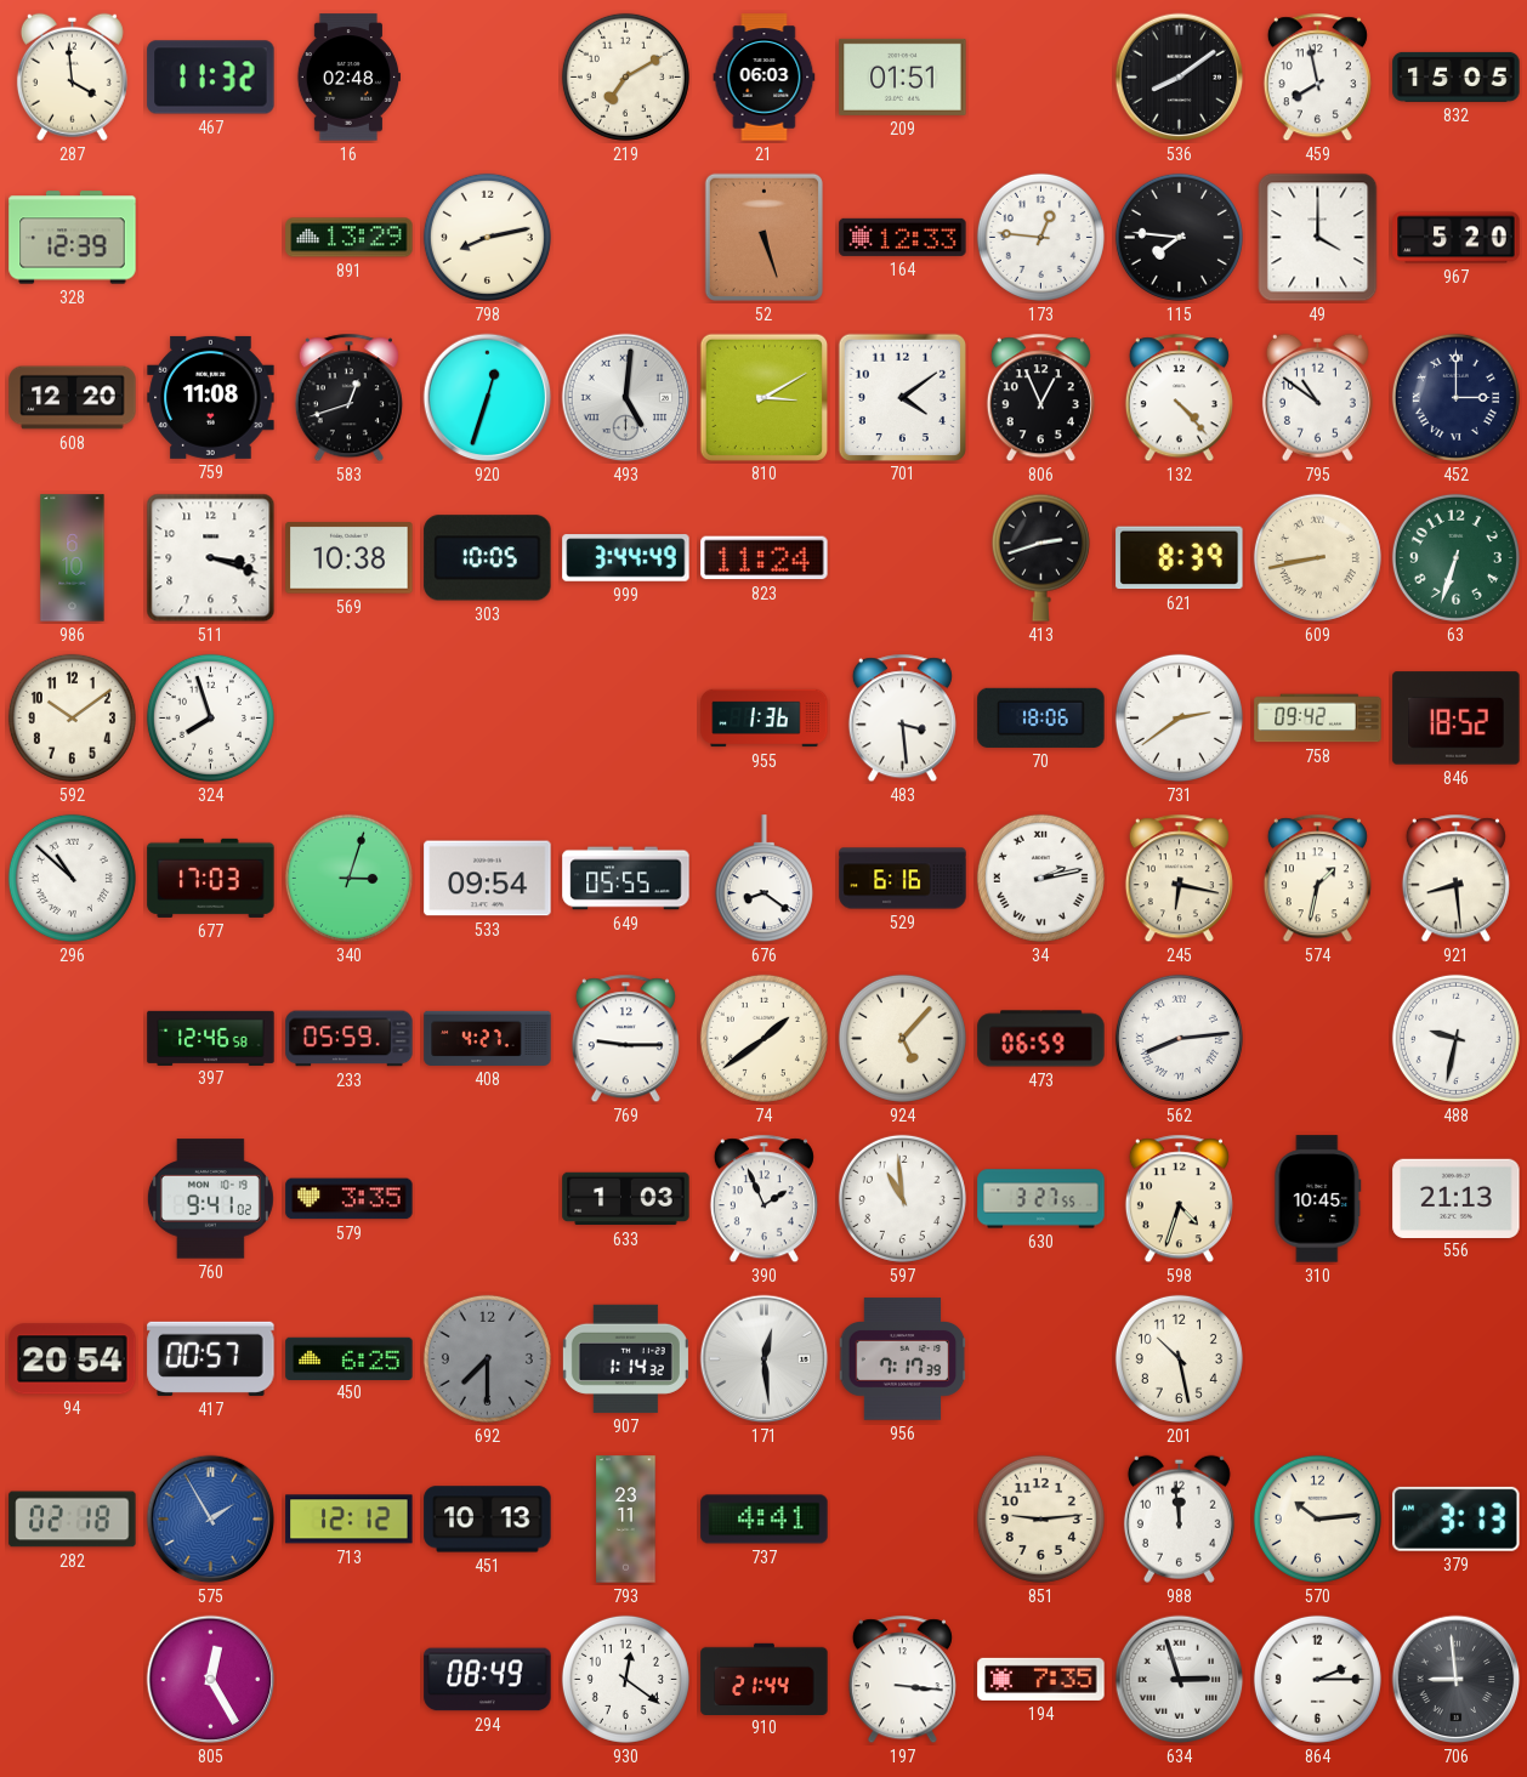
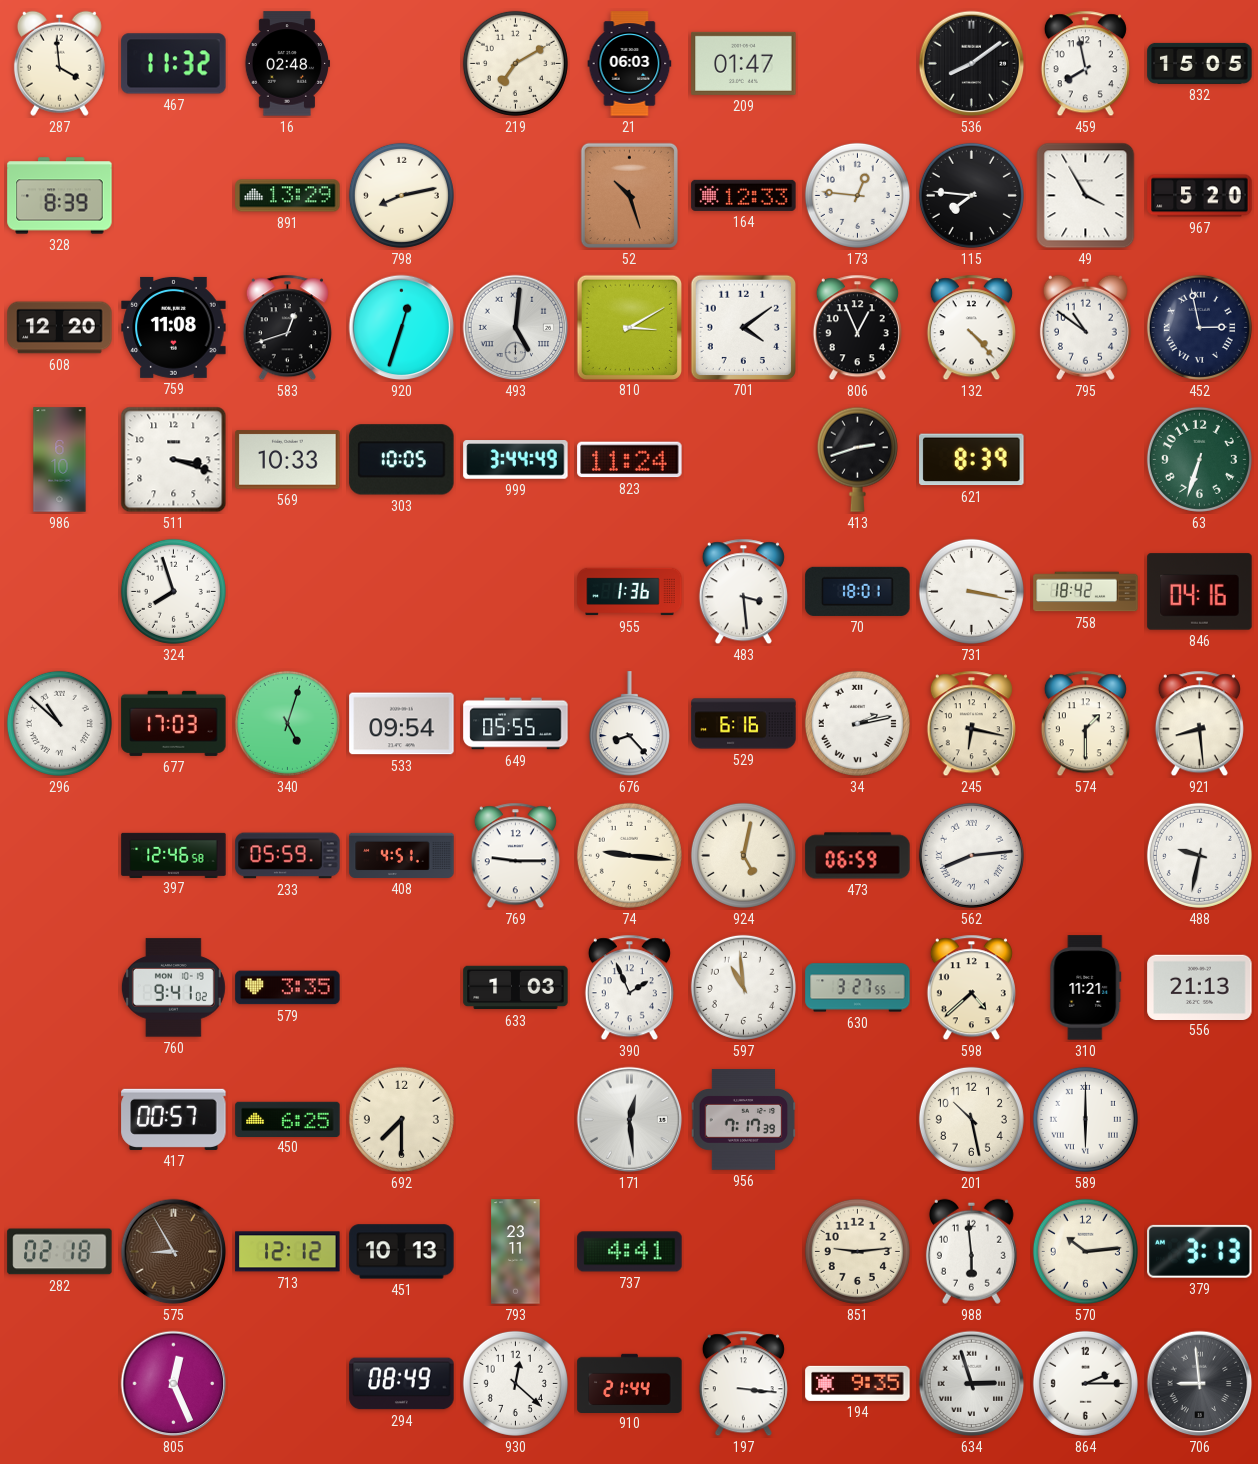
209: 01:51 -> 01:47
328: 12:39 -> 8:39
52: 5:27 -> 10:27
49: 4:00 -> 3:55
452: 3:00 -> 2:58
569: 10:38 -> 10:33
609: 8:43 -> none
592: 10:09 -> none
70: 18:06 -> 18:01
731: 2:39 -> 3:17
758: 09:42 -> 18:42
846: 18:52 -> 04:16
340: 3:03 -> 5:03
676: 8:21 -> 8:23
574: 1:32 -> 1:30
408: 4:27 -> 4:51
74: 1:39 -> 9:16
924: 5:07 -> 5:02
598: 4:33 -> 4:38
310: 10:45 -> 11:21
94: 20:54 -> none
692 dial: grey -> cream
907: 1:14 -> none
589: none -> 6:00
575: 1:55 -> 8:55
575 dial: blue -> brown
988: 11:59 -> 5:59
805: 12:25 -> 12:26
930: 12:21 -> 12:22
194: 7:35 -> 9:35
